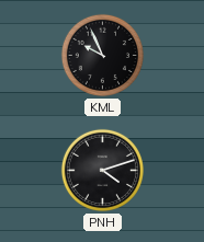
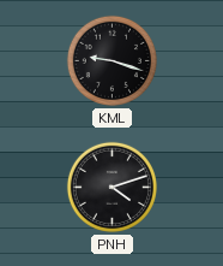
KML: 9:56 -> 9:18
